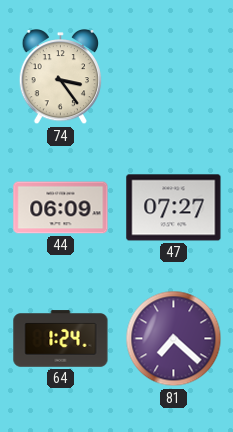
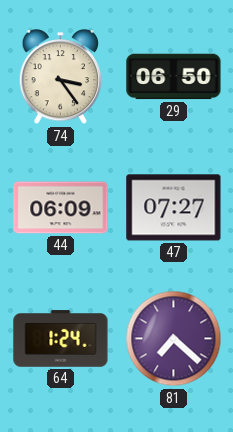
29: none -> 06:50
